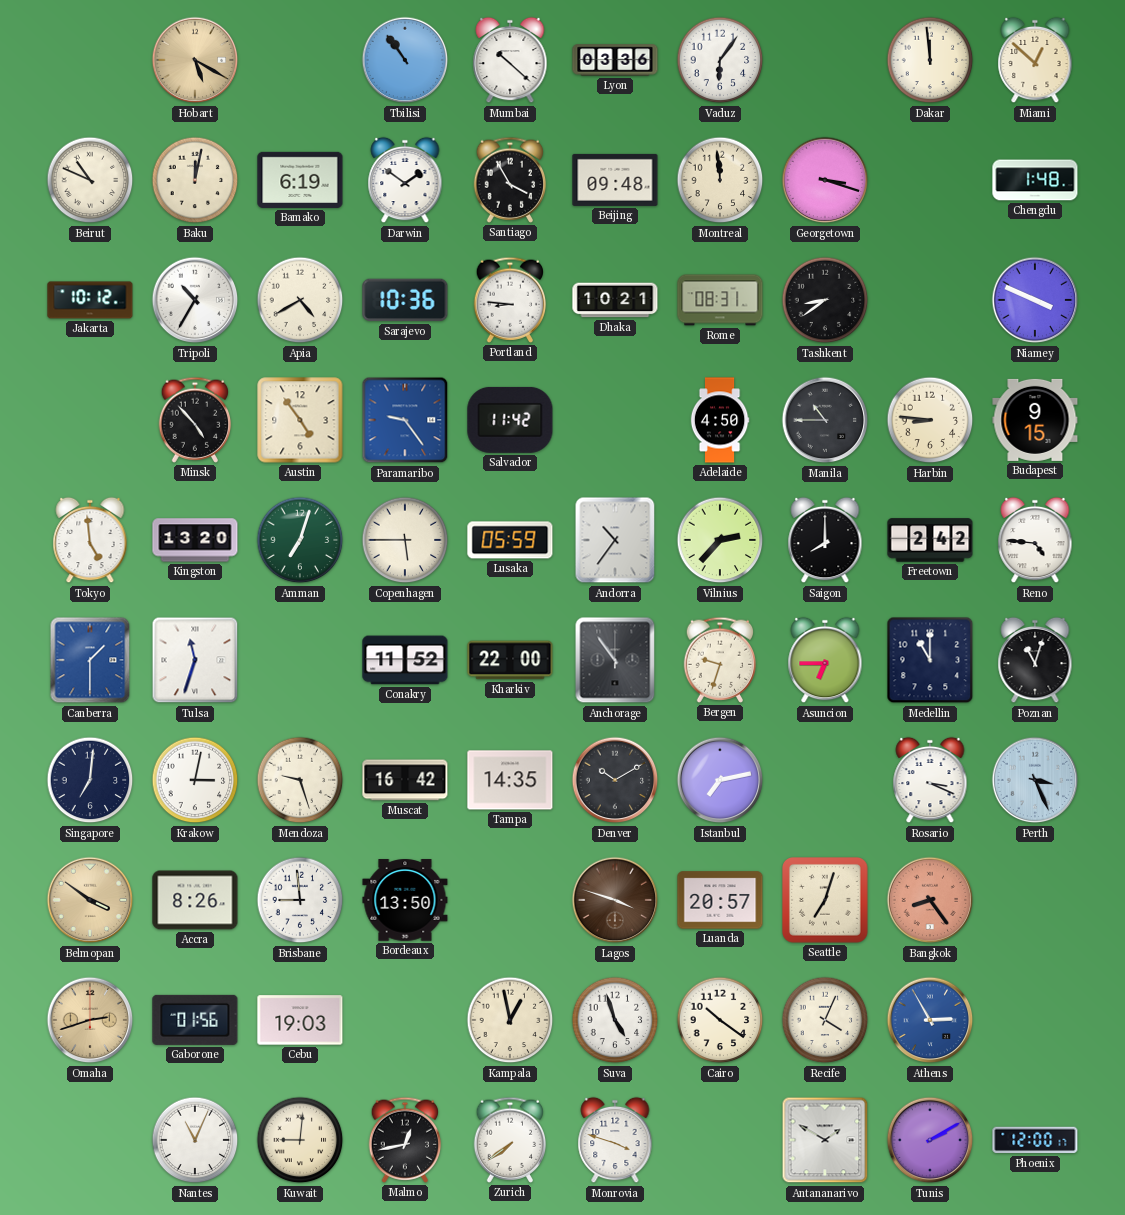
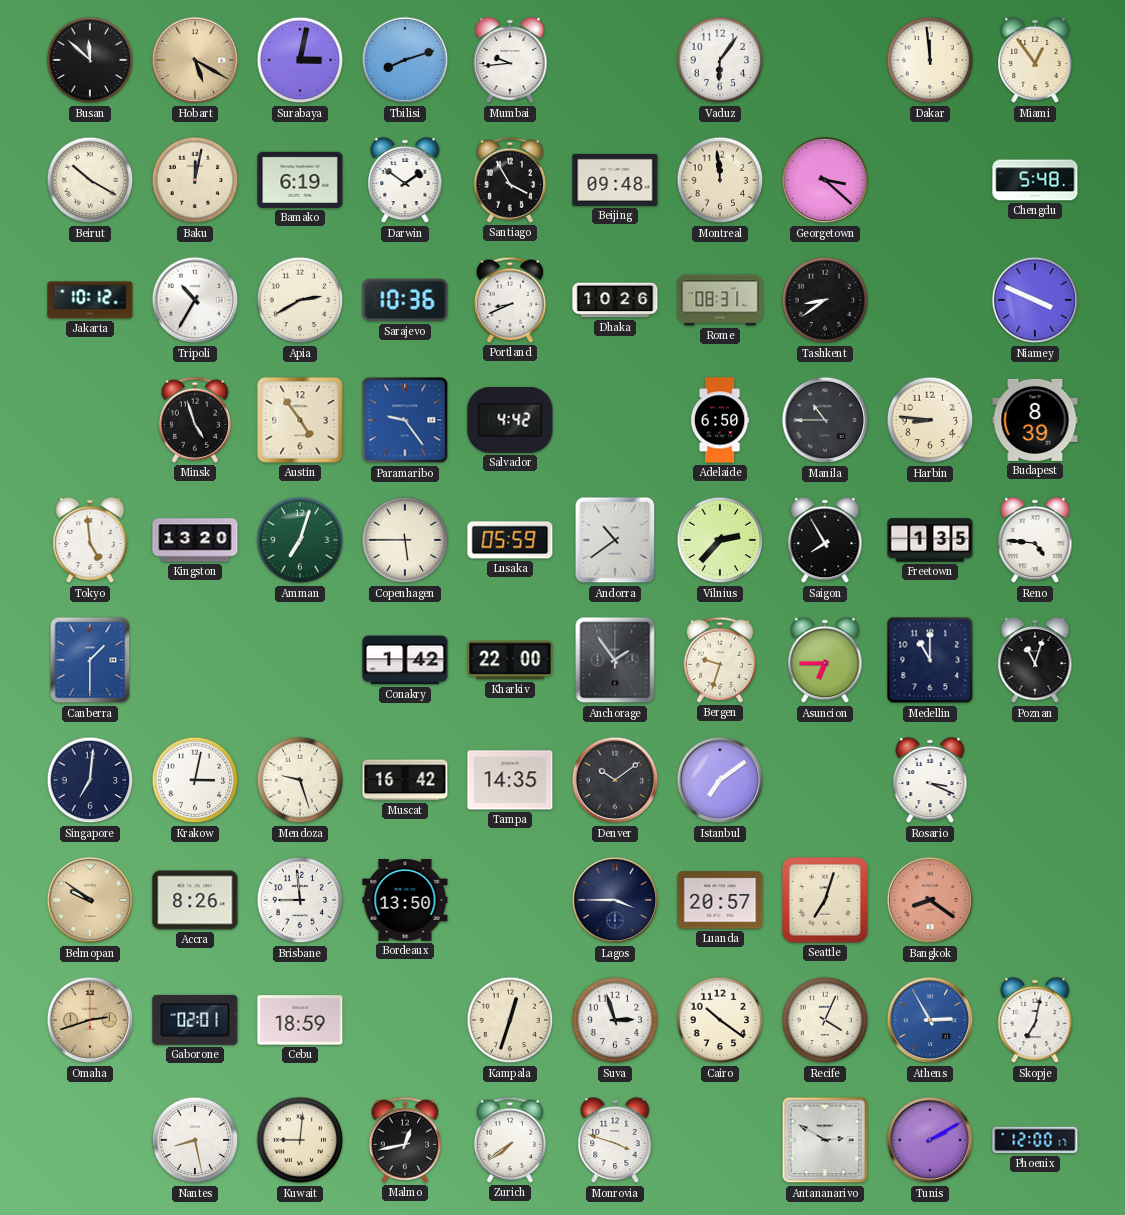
Busan: none -> 11:52
Surabaya: none -> 3:02
Tbilisi: 10:54 -> 8:12
Mumbai: 10:22 -> 9:44
Lyon: 03:36 -> none
Miami: 12:52 -> 12:54
Beirut: 10:49 -> 10:20
Georgetown: 3:18 -> 3:22
Chengdu: 1:48 -> 5:48
Apia: 4:40 -> 2:40
Portland: 8:46 -> 8:41
Dhaka: 10:21 -> 10:26
Minsk: 4:53 -> 4:57
Salvador: 11:42 -> 4:42
Adelaide: 4:50 -> 6:50
Budapest: 9:15 -> 8:39
Andorra: 10:36 -> 10:39
Saigon: 8:00 -> 7:55
Freetown: 2:42 -> 1:35
Tulsa: 11:33 -> none
Conakry: 11:52 -> 1:42
Anchorage: 10:54 -> 1:54
Denver: 10:10 -> 10:09
Istanbul: 7:13 -> 7:09
Perth: 3:26 -> none
Belmopan: 3:51 -> 9:51
Lagos: 3:48 -> 3:45
Lagos dial: brown -> navy
Bangkok: 8:24 -> 8:21
Gaborone: 01:56 -> 02:01
Cebu: 19:03 -> 18:59
Kampala: 12:58 -> 12:33
Suva: 4:57 -> 2:57
Skopje: none -> 7:02
Nantes: 11:04 -> 8:28
Antananarivo: 1:50 -> 2:50
